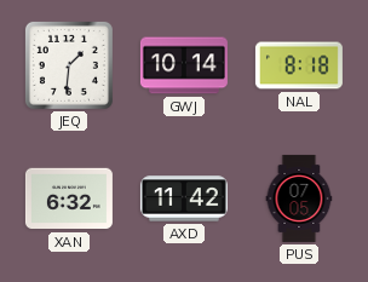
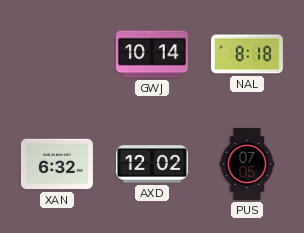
JEQ: 1:31 -> none
AXD: 11:42 -> 12:02
